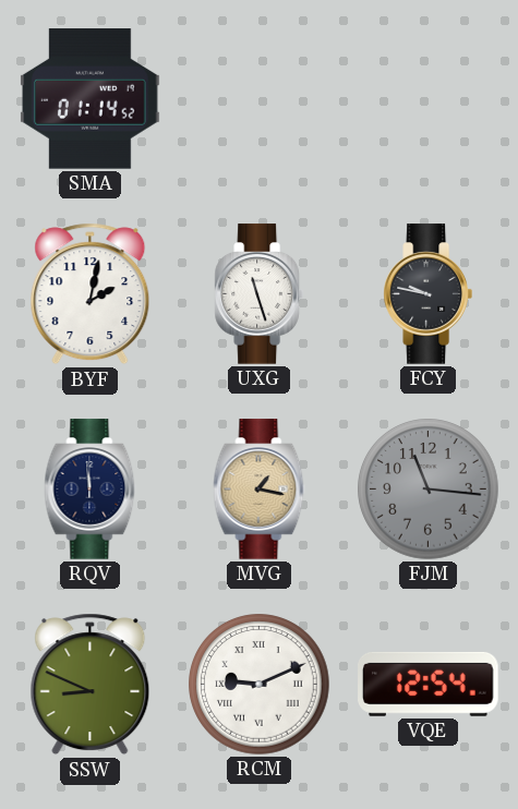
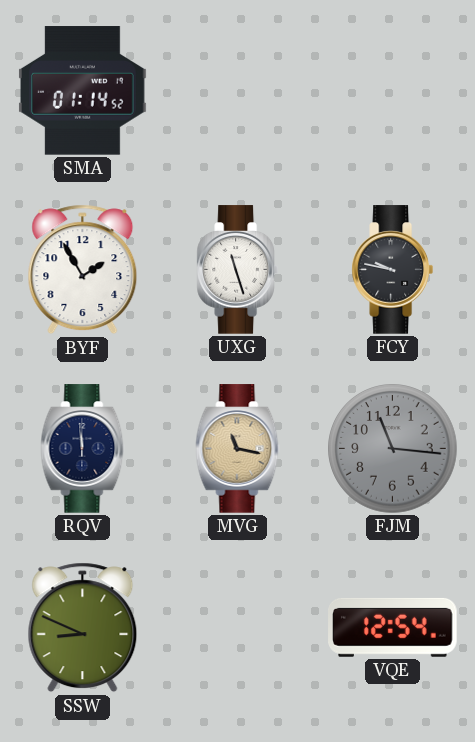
BYF: 2:02 -> 1:55
MVG: 1:17 -> 11:17
RCM: 9:11 -> none
